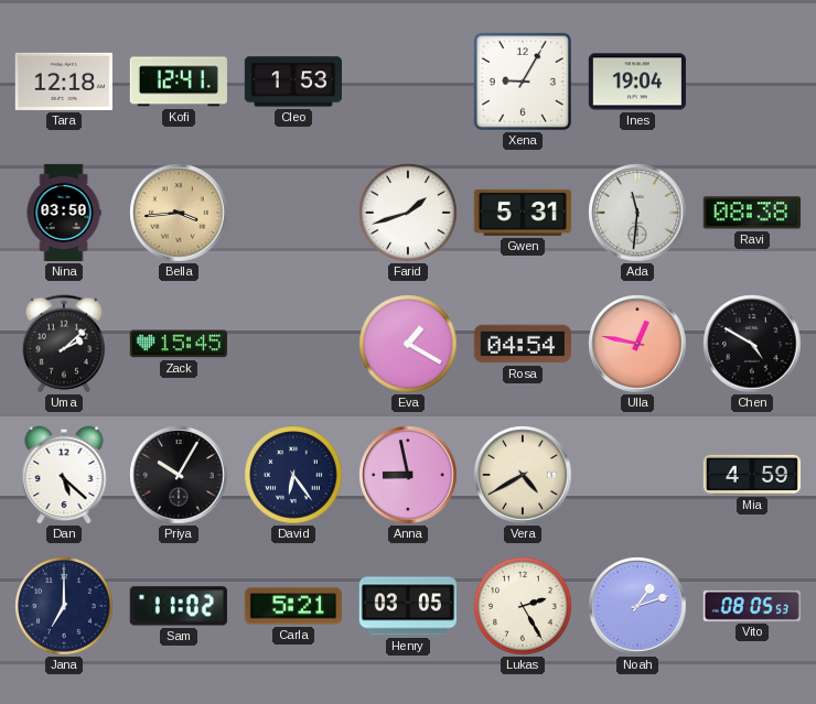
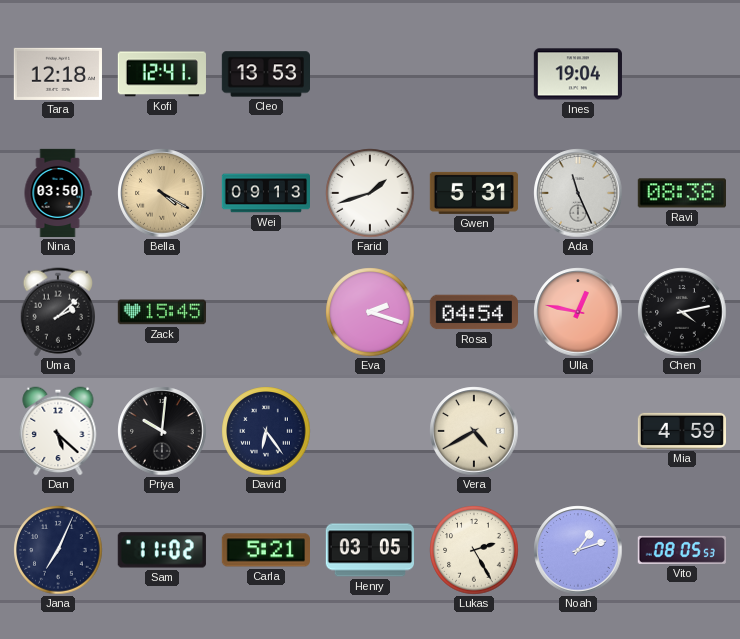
Cleo: 1:53 -> 13:53
Xena: 9:05 -> none
Bella: 3:44 -> 4:20
Wei: none -> 09:13
Ada: 11:31 -> 11:26
Eva: 1:20 -> 2:18
Chen: 4:50 -> 4:13
Priya: 10:05 -> 10:01
Anna: 8:58 -> none
Jana: 7:00 -> 7:04
